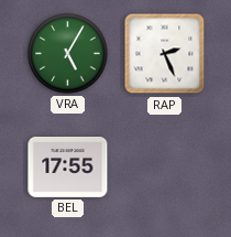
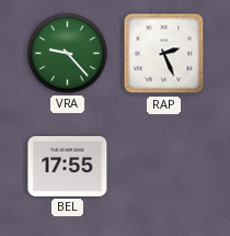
VRA: 5:05 -> 9:23
